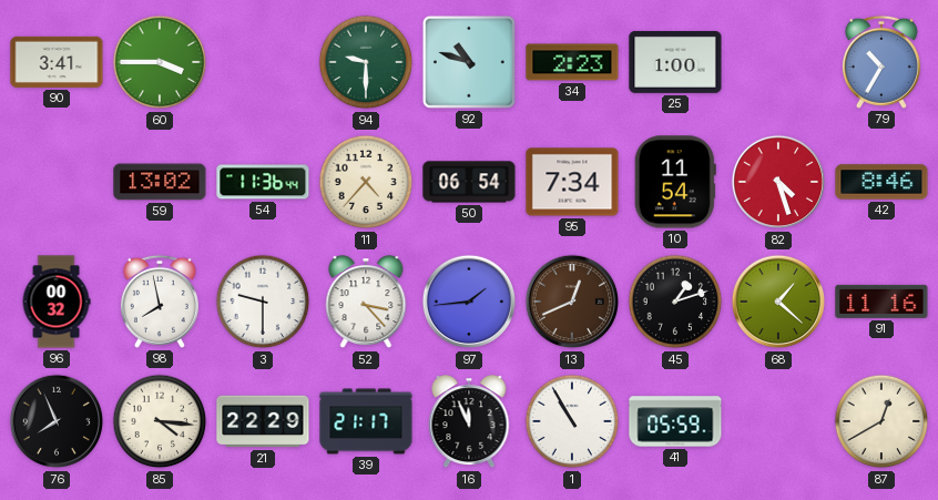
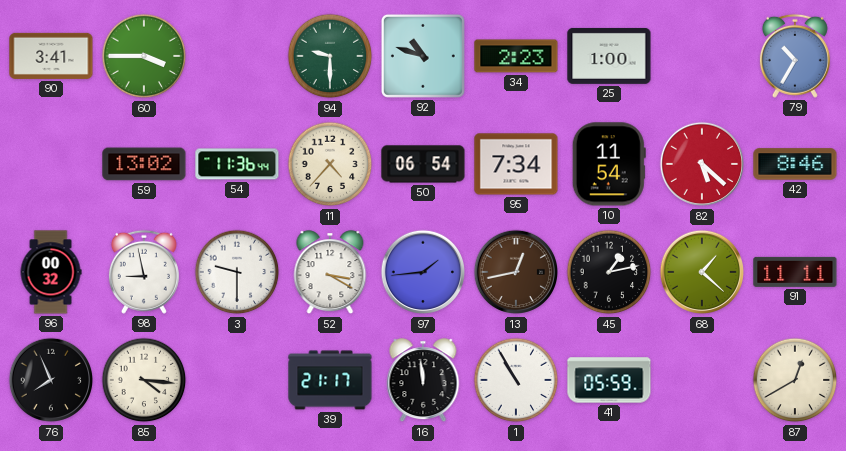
82: 4:27 -> 5:22
98: 7:58 -> 8:58
52: 3:23 -> 3:20
13: 12:41 -> 12:43
45: 1:12 -> 1:13
91: 11:16 -> 11:11
21: 22:29 -> none
16: 11:56 -> 11:59
